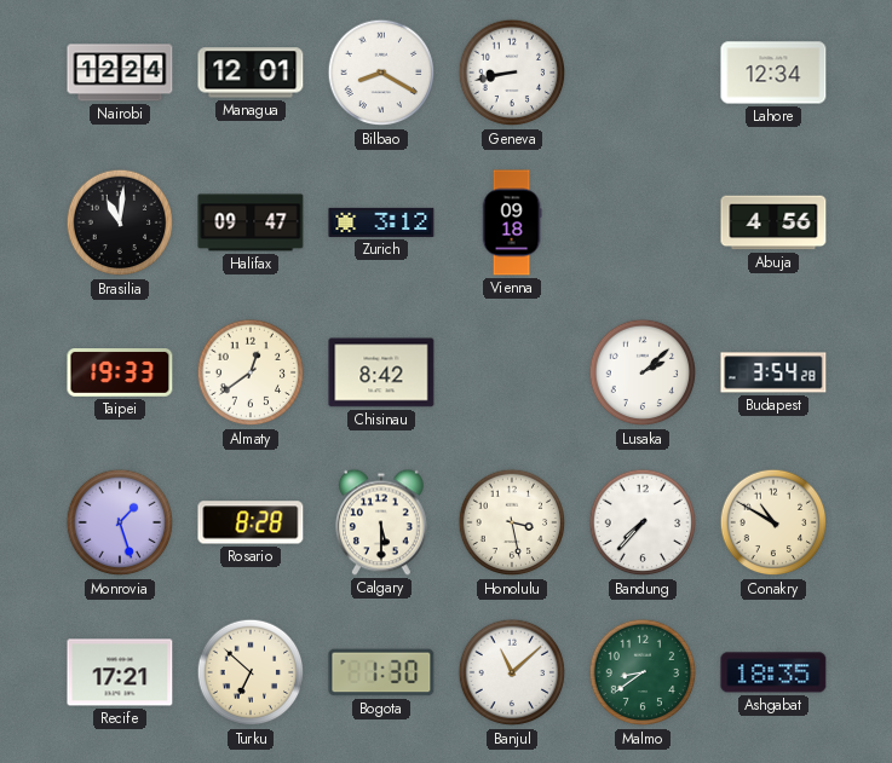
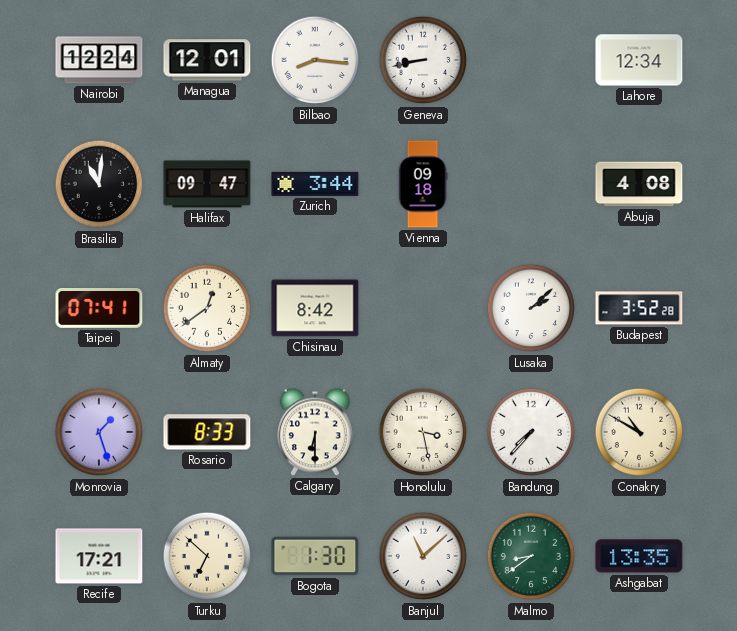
Bilbao: 8:20 -> 8:16
Zurich: 3:12 -> 3:44
Abuja: 4:56 -> 4:08
Taipei: 19:33 -> 07:41
Budapest: 3:54 -> 3:52
Rosario: 8:28 -> 8:33
Calgary: 5:30 -> 6:30
Ashgabat: 18:35 -> 13:35
